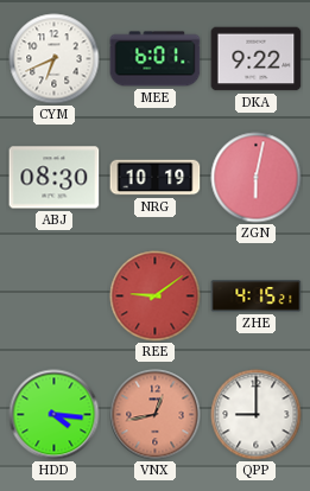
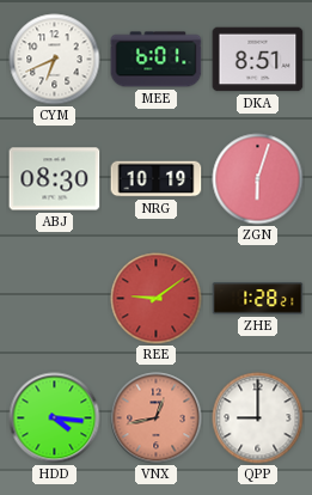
DKA: 9:22 -> 8:51
ZGN: 6:02 -> 6:03
ZHE: 4:15 -> 1:28
